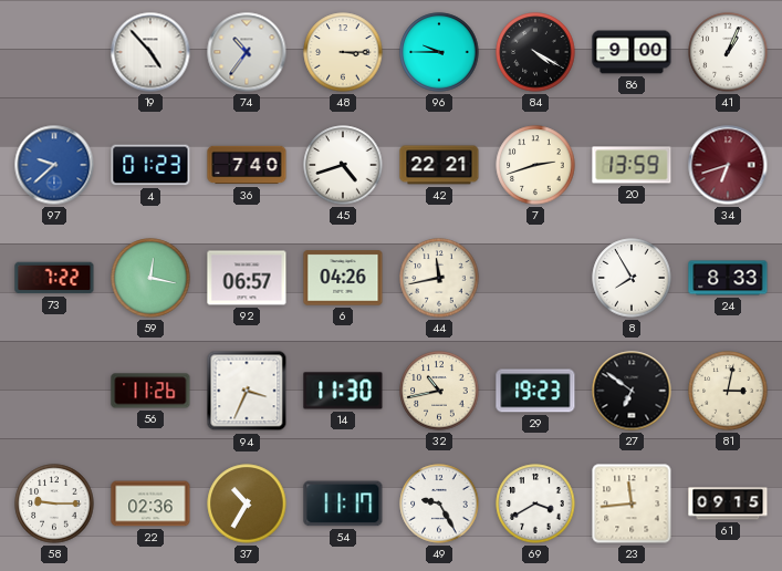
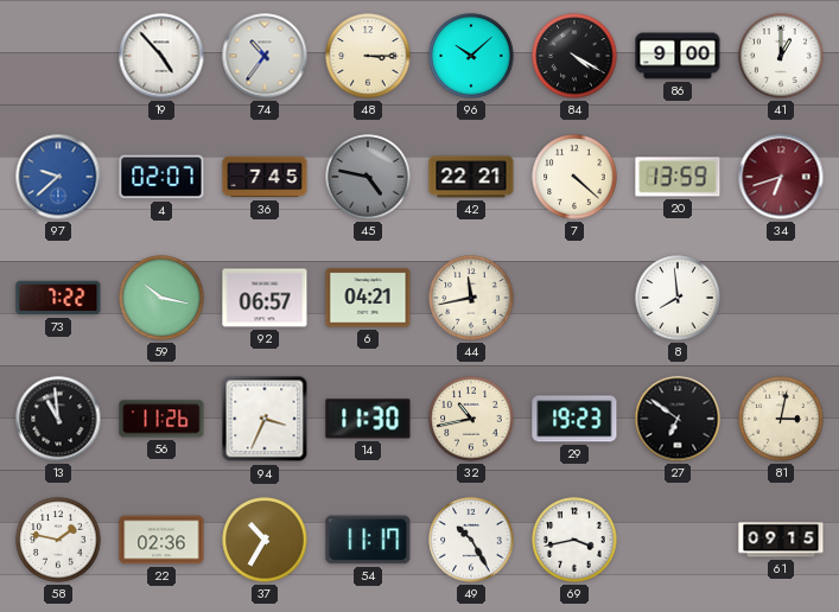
96: 9:45 -> 10:08
41: 1:04 -> 1:00
4: 01:23 -> 02:07
36: 7:40 -> 7:45
45: 4:42 -> 4:47
45 dial: white -> grey
7: 2:42 -> 4:22
59: 12:17 -> 10:17
6: 04:26 -> 04:21
8: 7:55 -> 7:59
24: 8:33 -> none
13: none -> 10:59
58: 9:15 -> 1:47
49: 9:25 -> 10:25
69: 3:40 -> 3:43
23: 11:44 -> none
